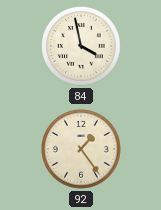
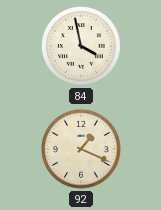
92: 1:24 -> 1:19
